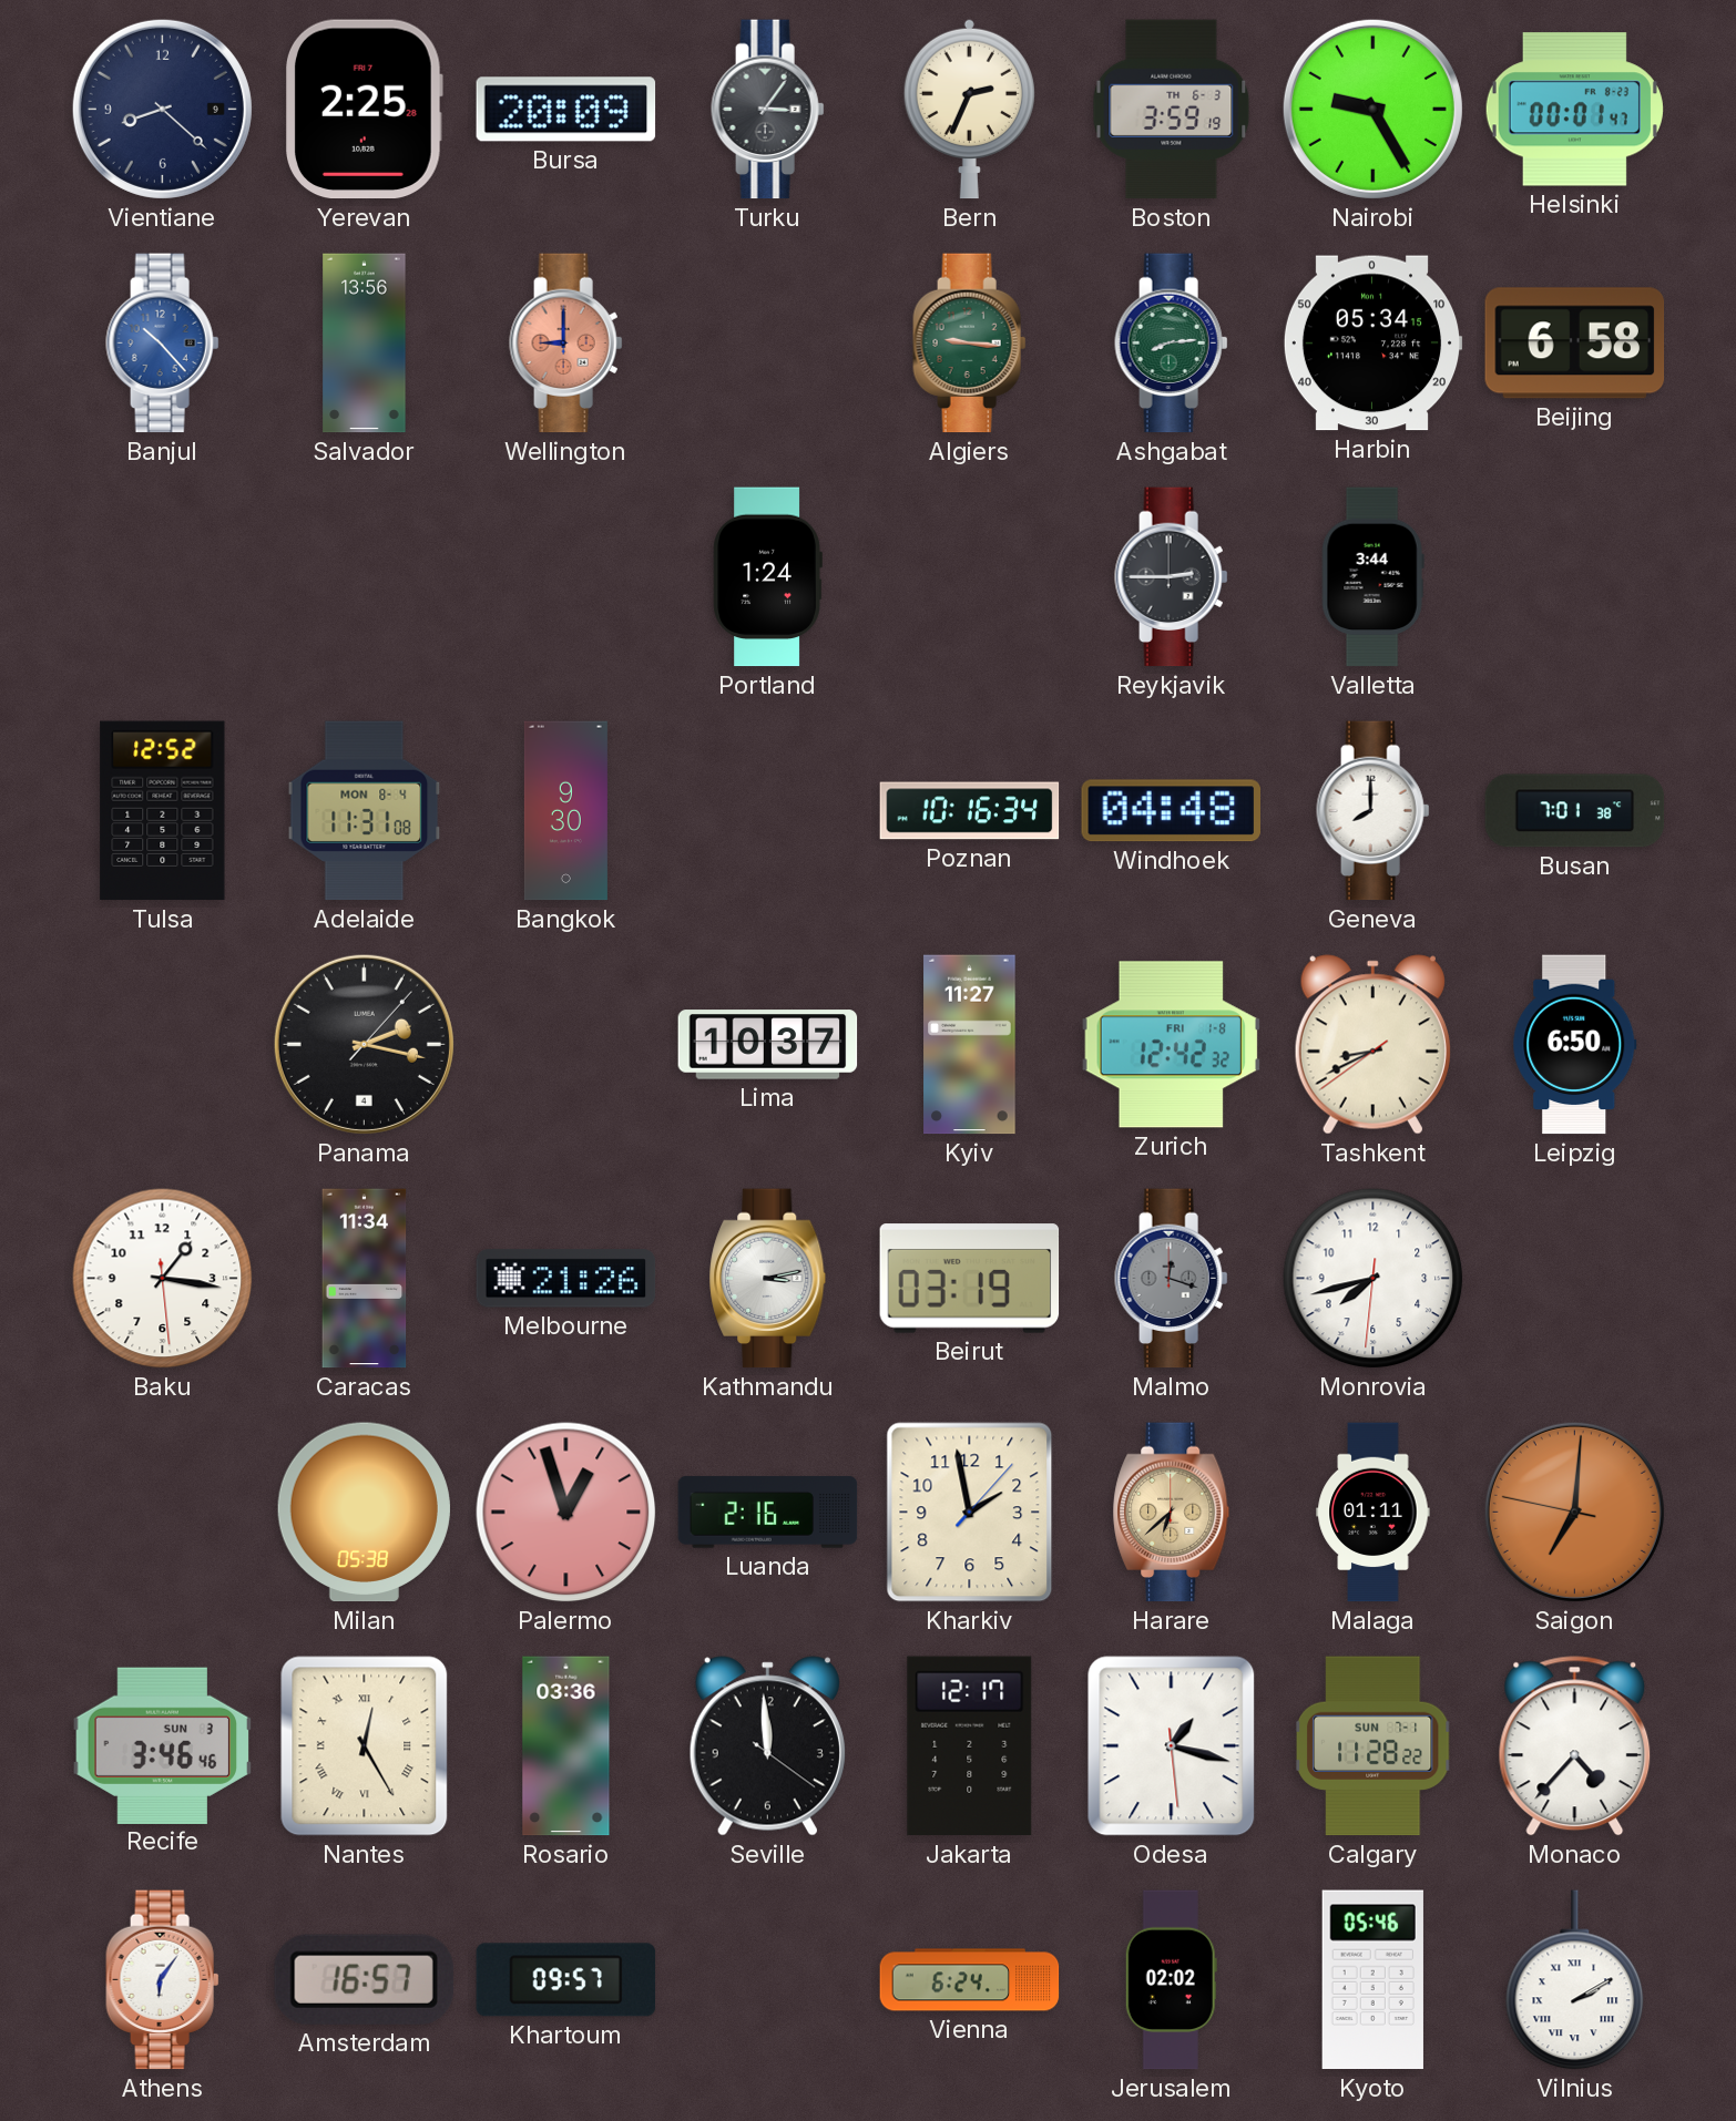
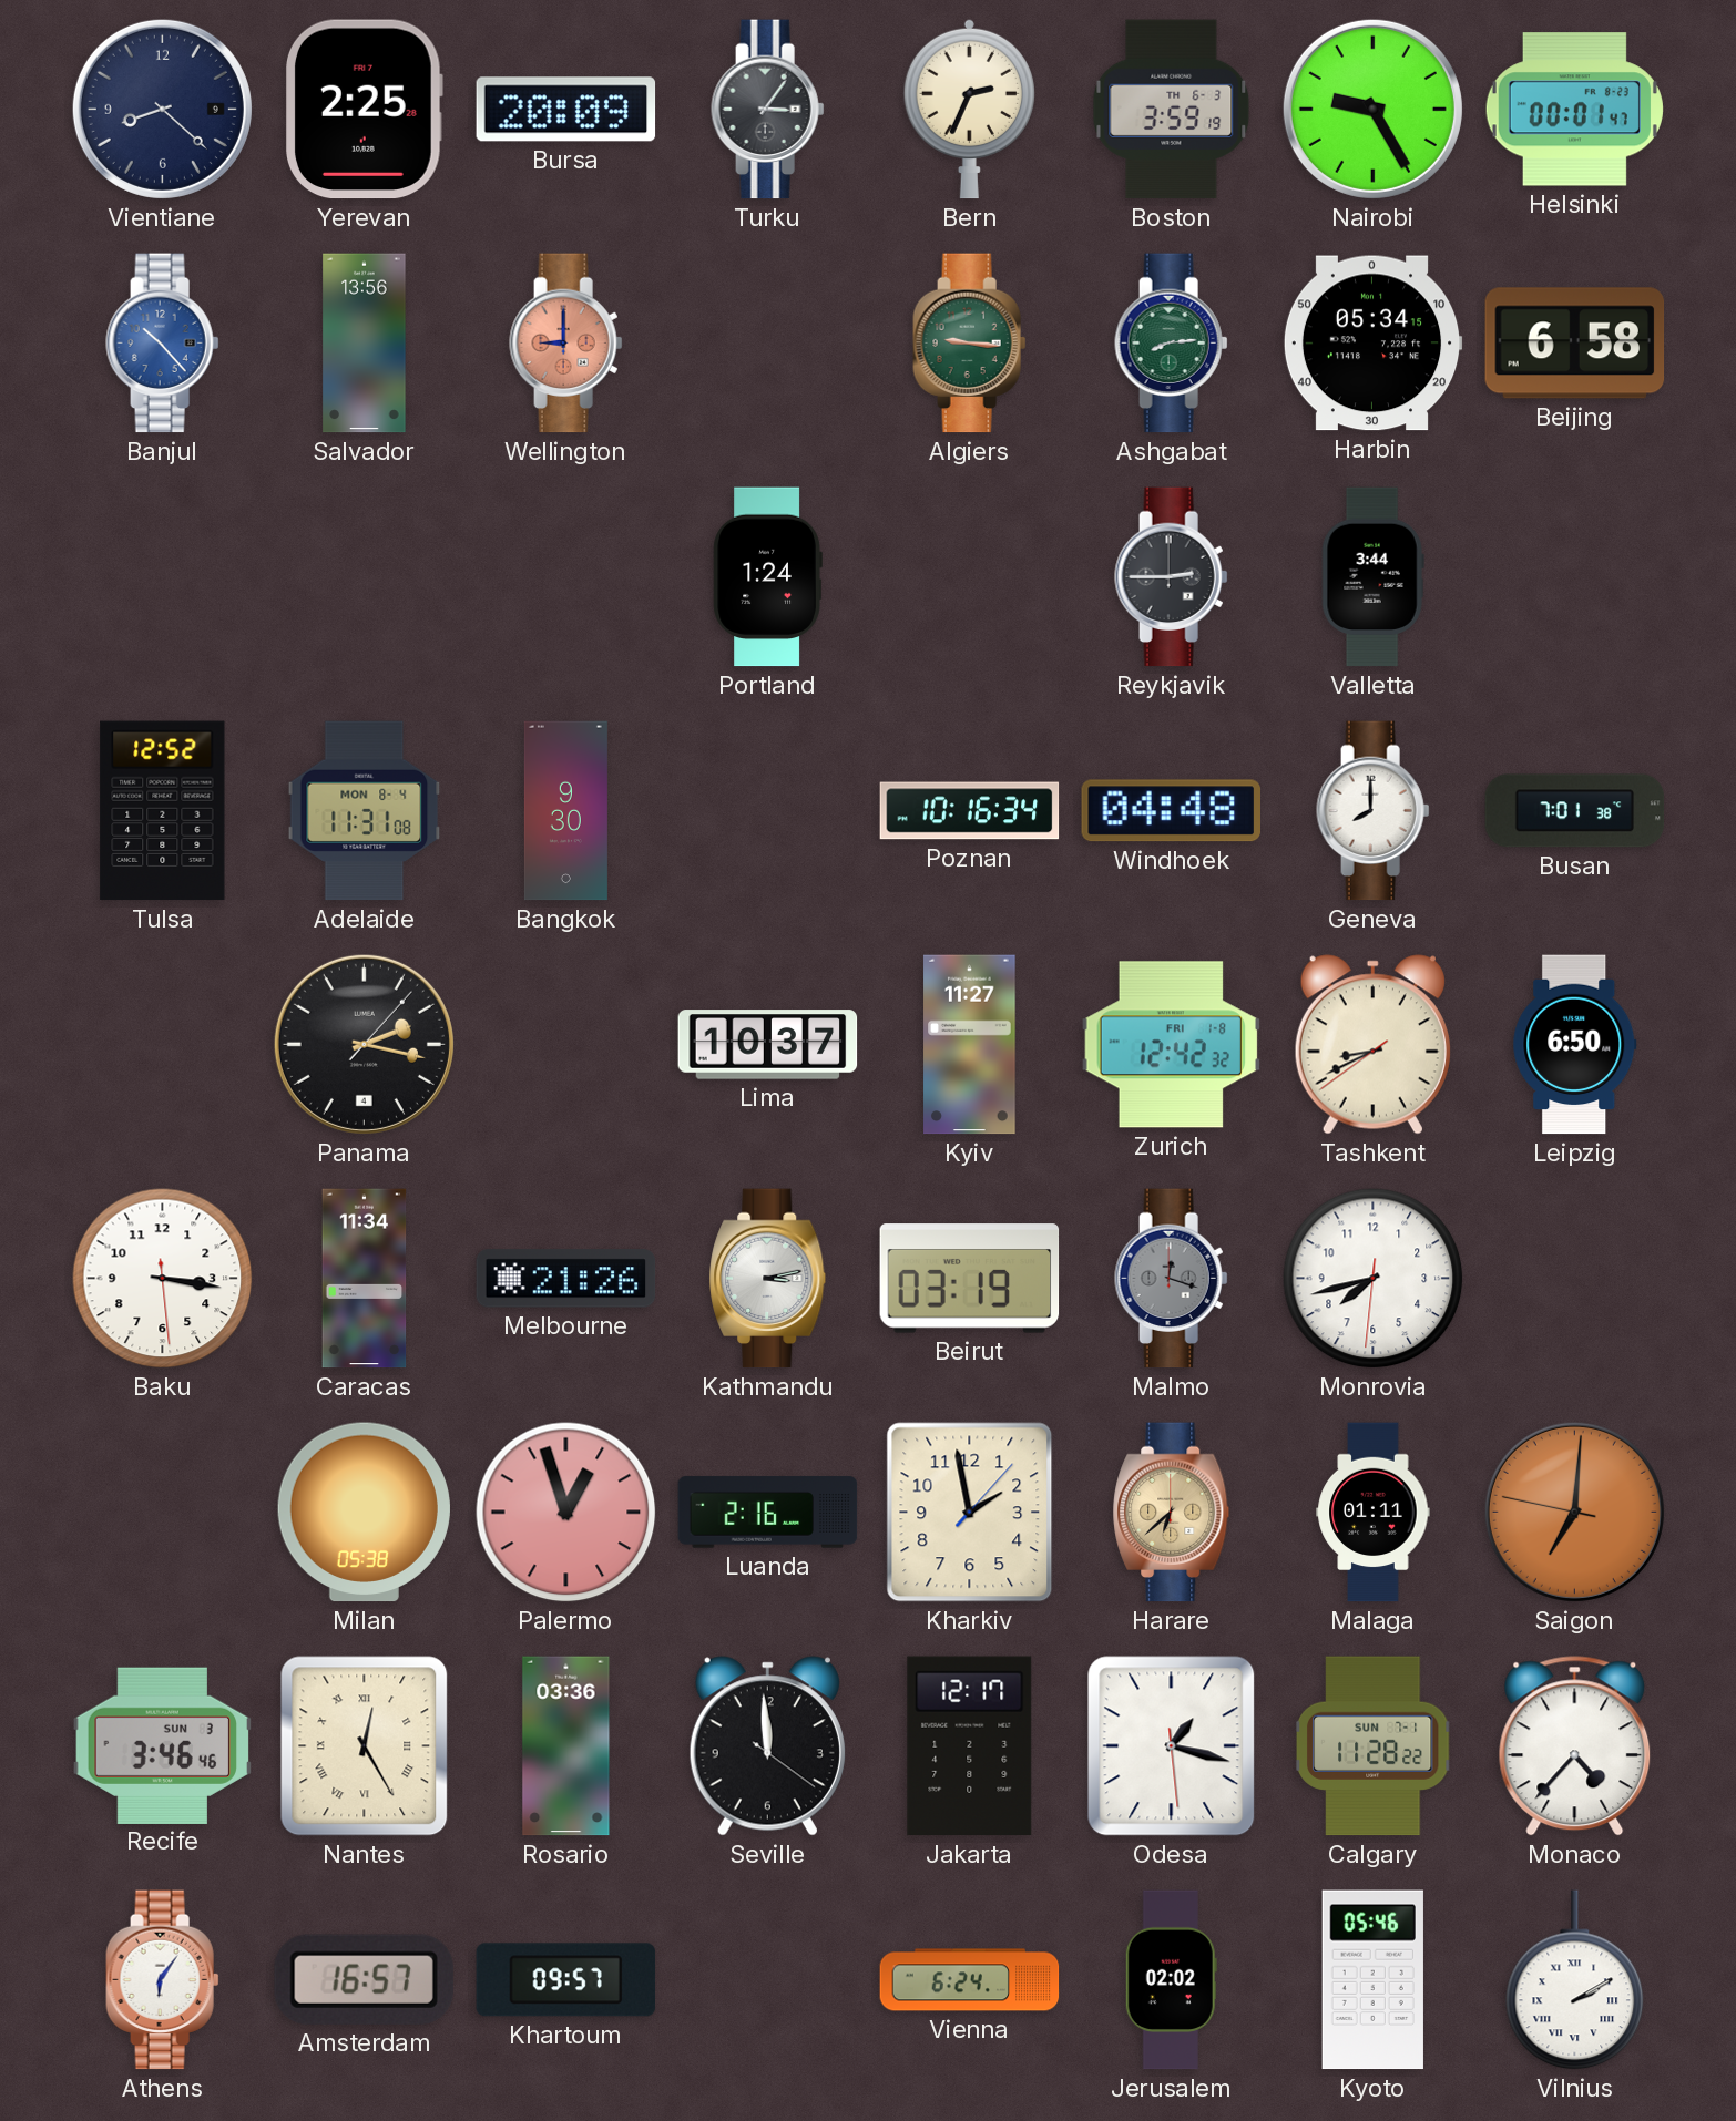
Baku: 1:16 -> 3:16
